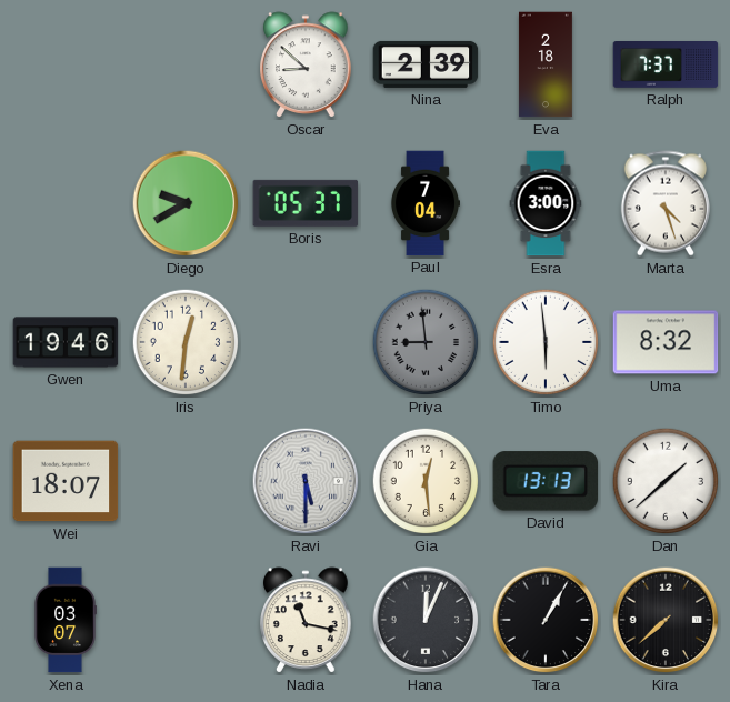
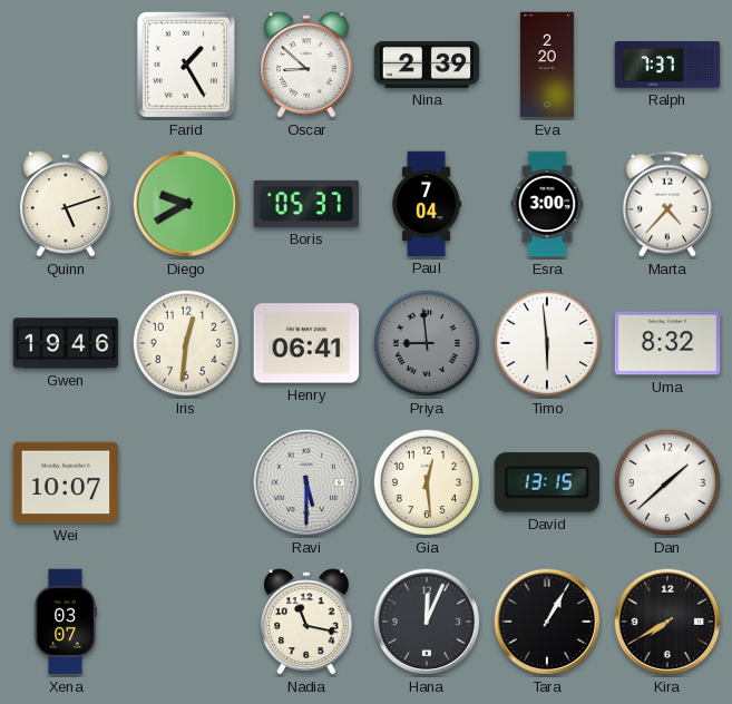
Farid: none -> 1:25
Eva: 2:18 -> 2:20
Quinn: none -> 5:12
Marta: 4:27 -> 4:37
Henry: none -> 06:41
Wei: 18:07 -> 10:07
David: 13:13 -> 13:15
Kira: 7:38 -> 7:40
